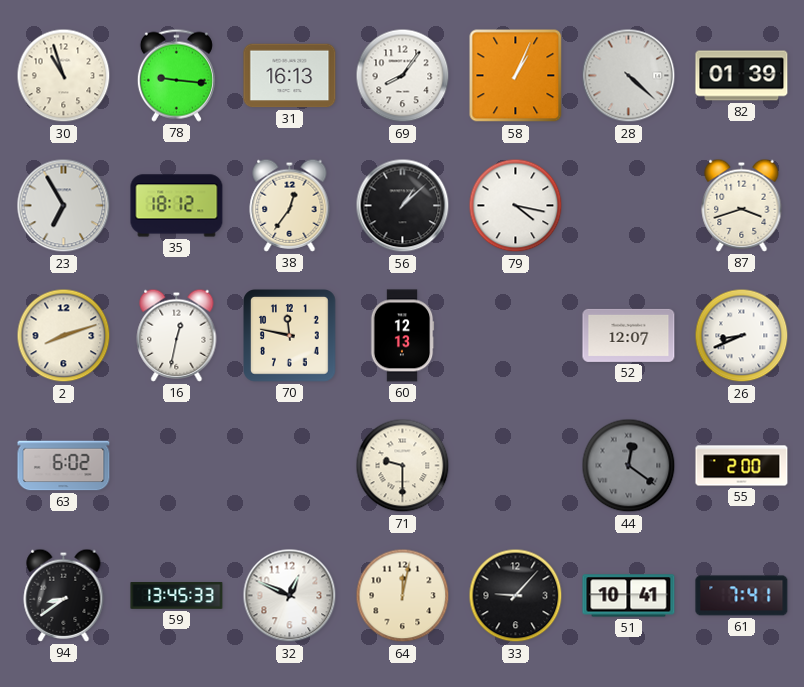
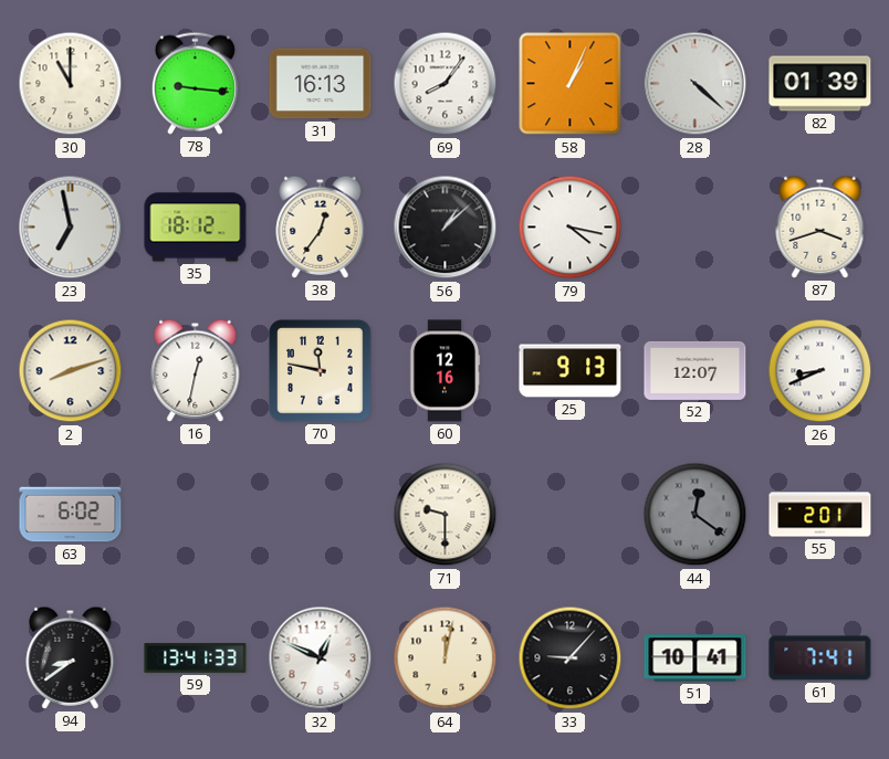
30: 10:57 -> 11:00
23: 6:55 -> 6:58
60: 12:13 -> 12:16
25: none -> 9:13
55: 2:00 -> 2:01
59: 13:45 -> 13:41
